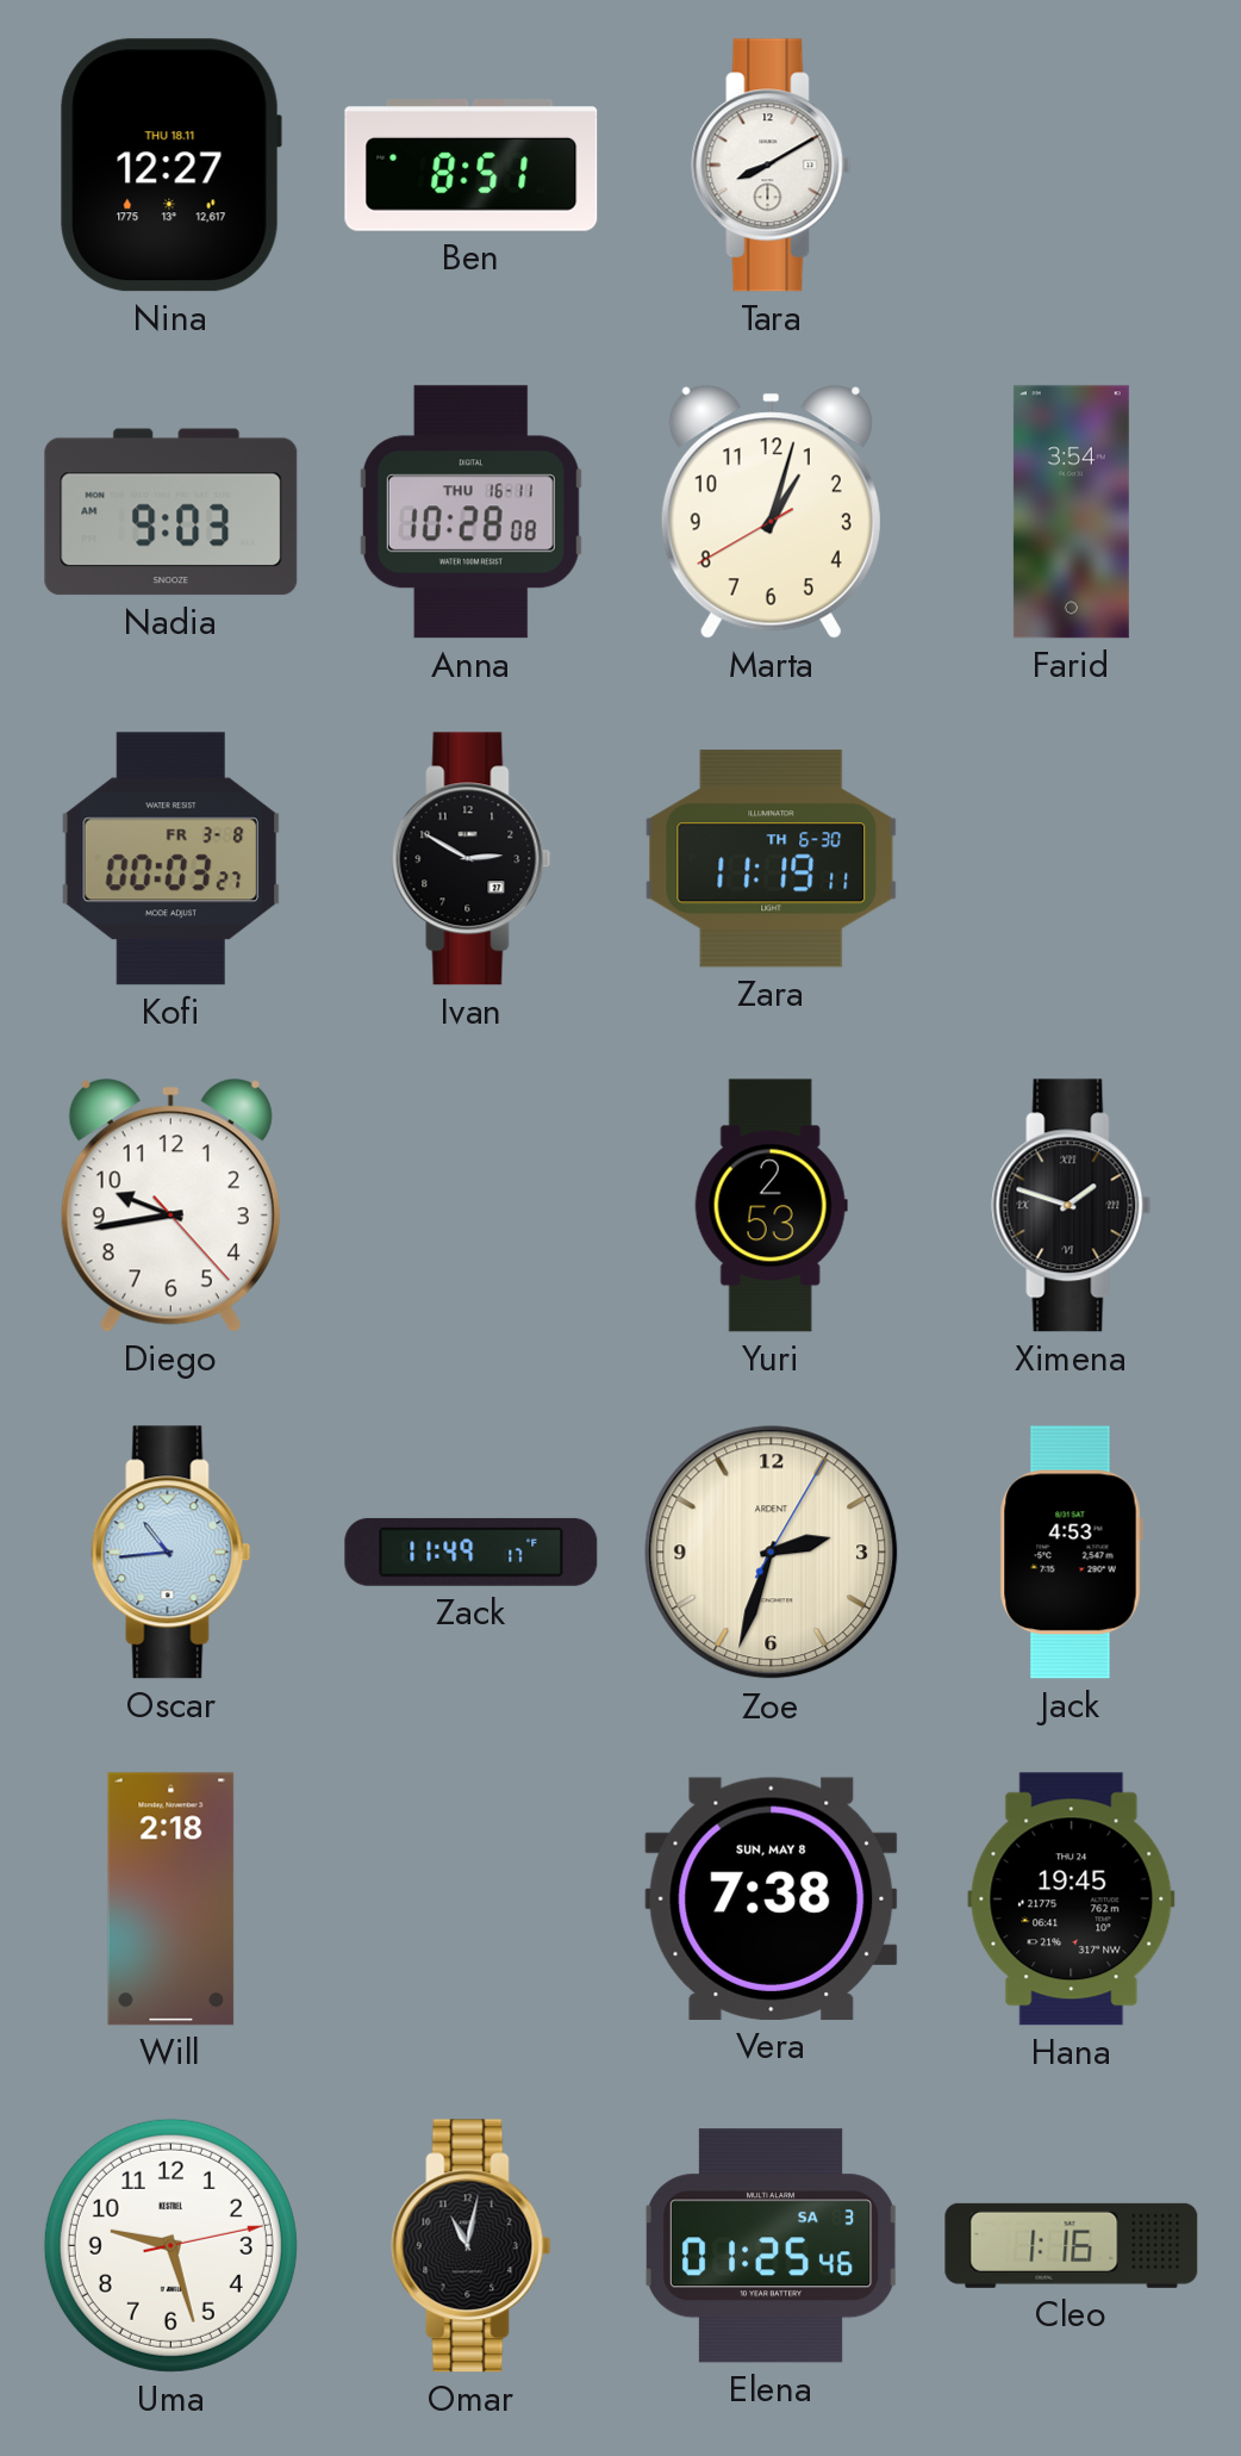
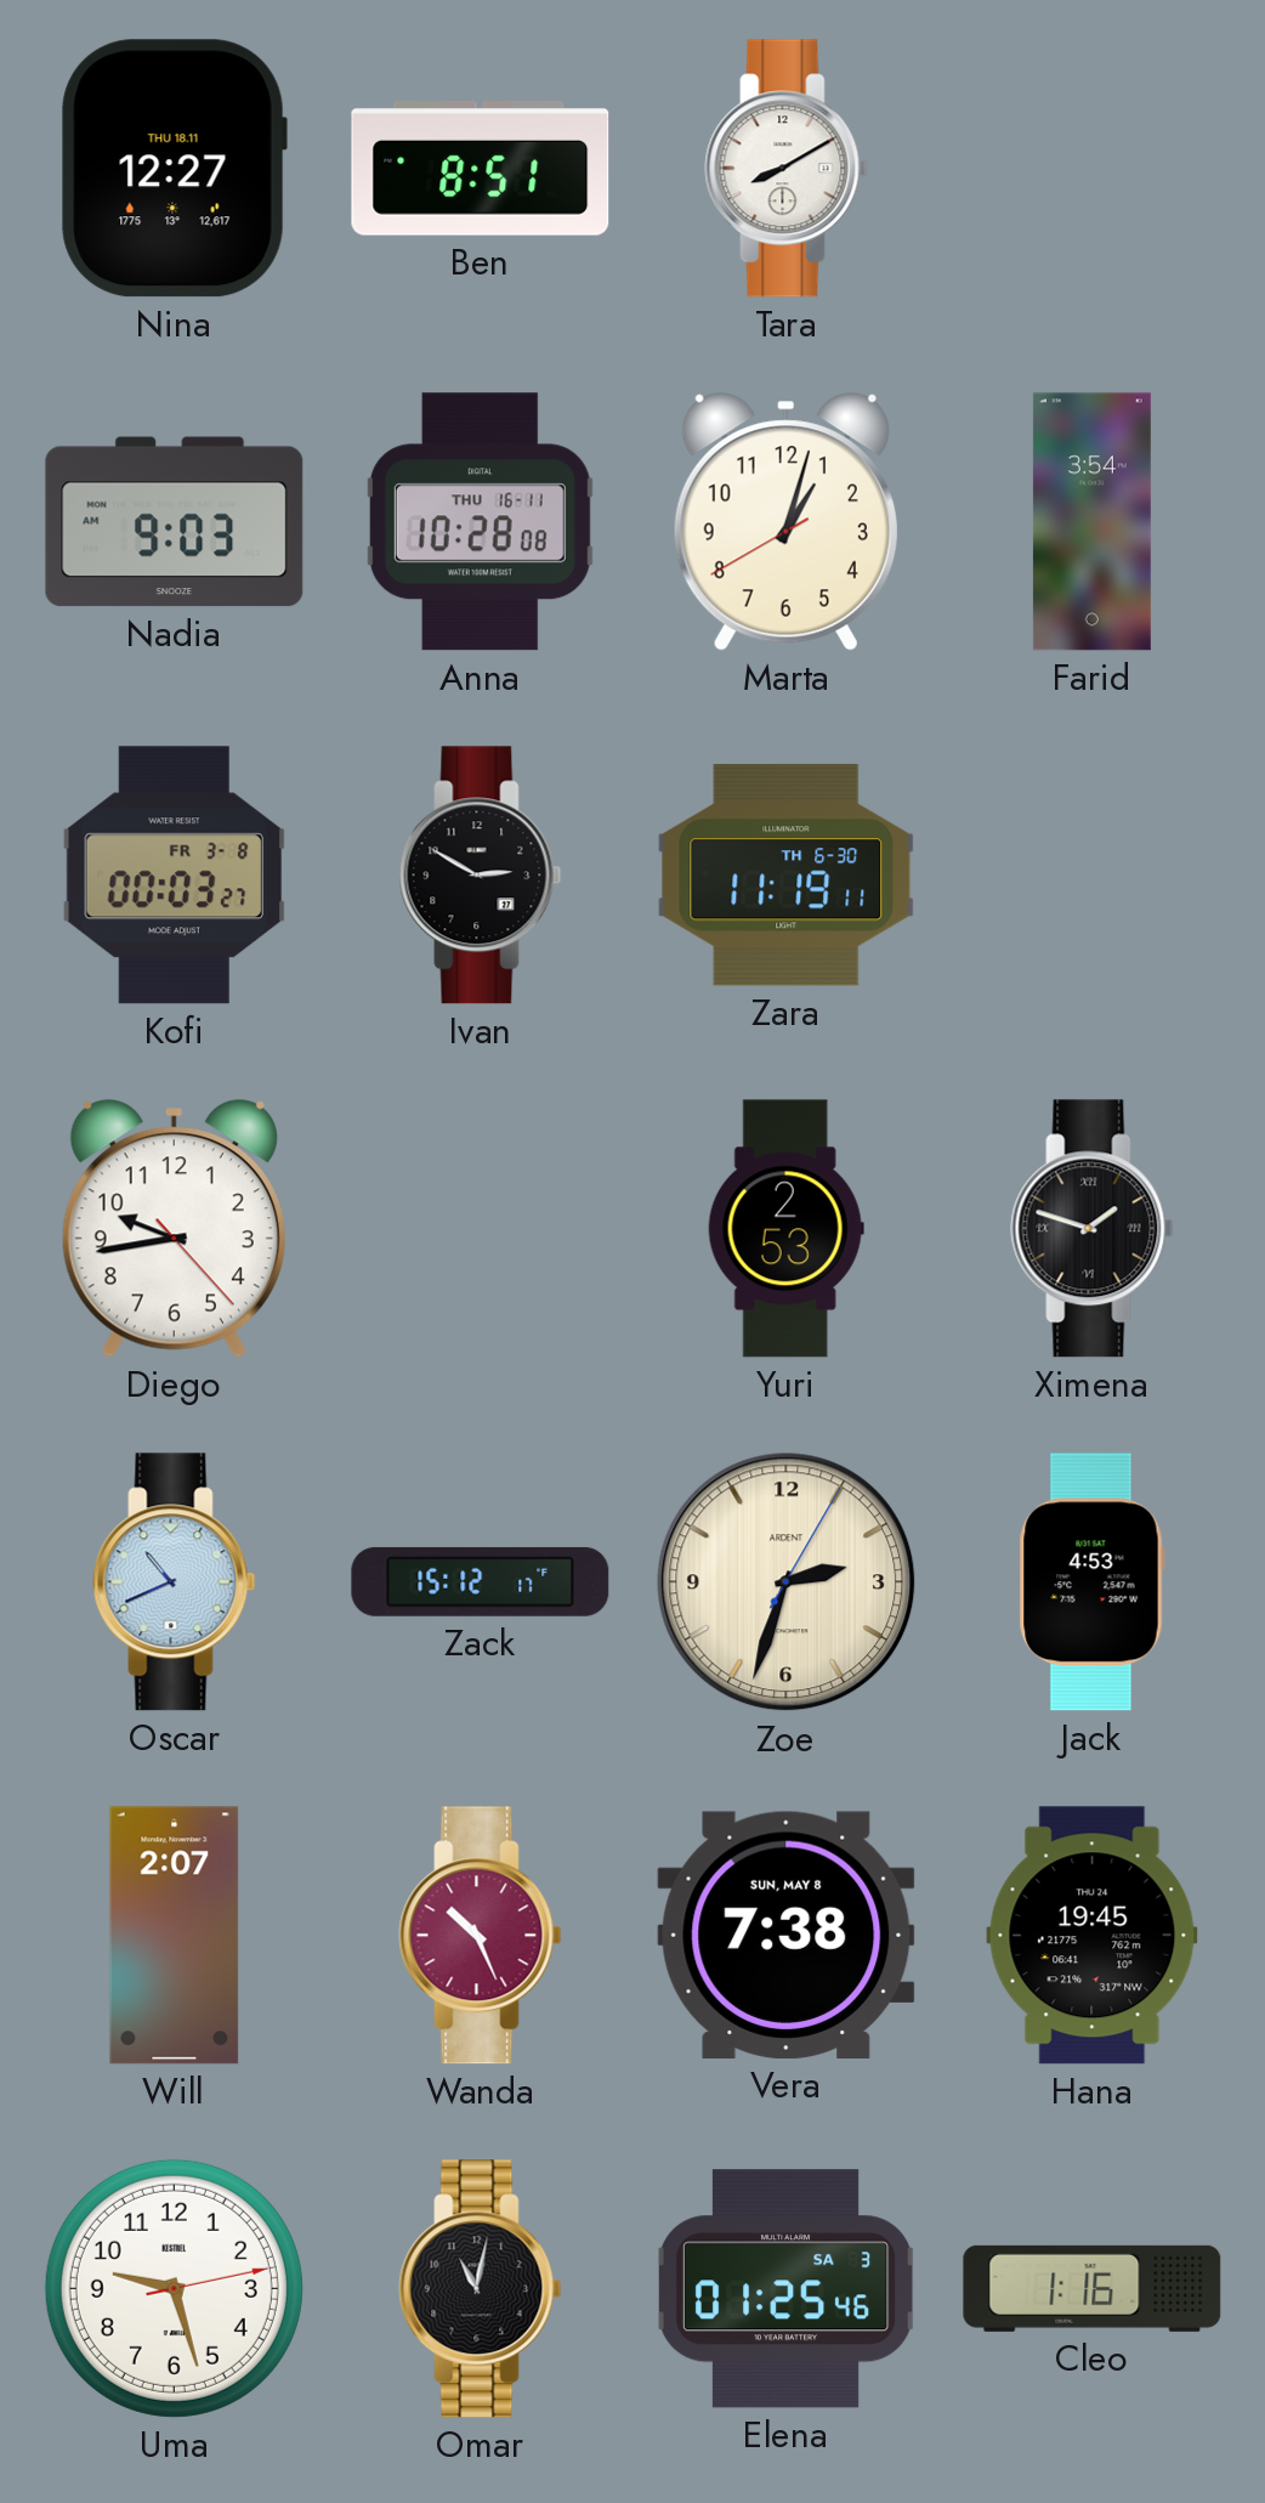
Oscar: 10:44 -> 10:41
Zack: 11:49 -> 15:12
Will: 2:18 -> 2:07
Wanda: none -> 10:26
